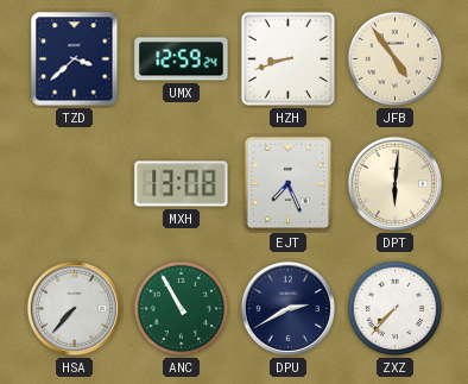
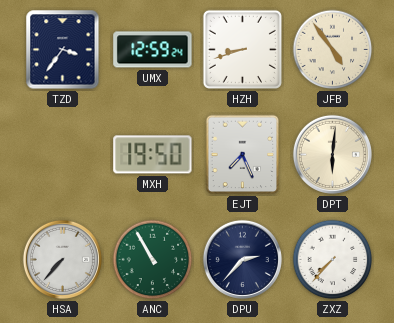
TZD: 3:38 -> 3:36
MXH: 13:08 -> 19:50
DPU: 2:40 -> 2:37
